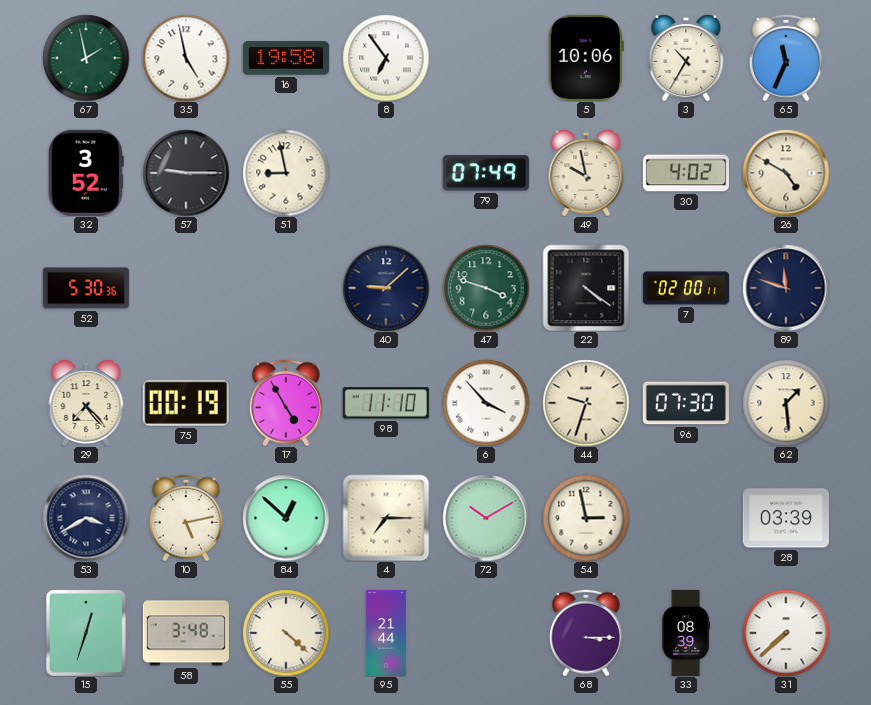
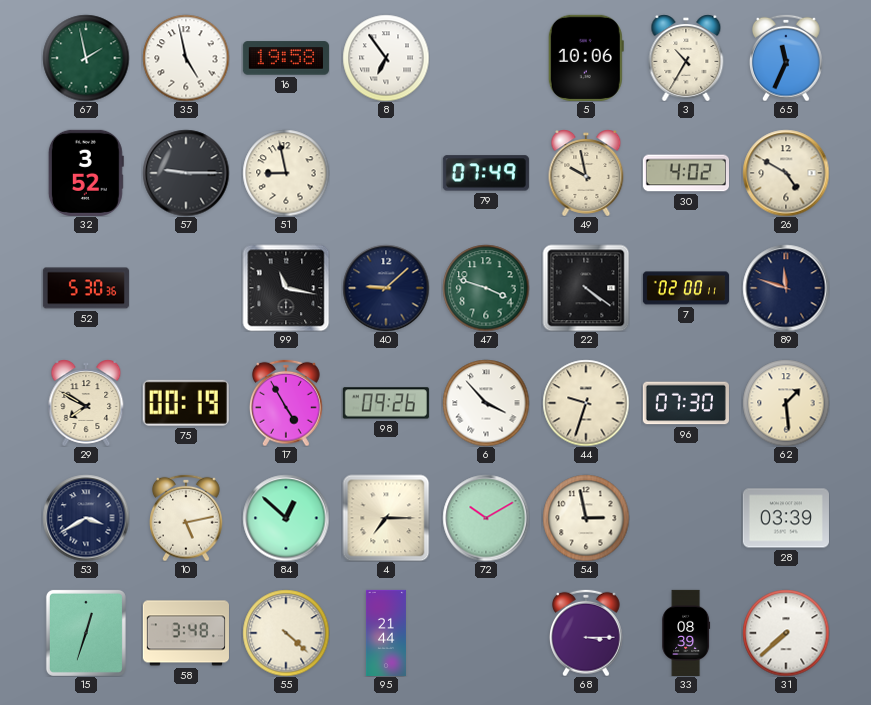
99: none -> 11:17
29: 7:23 -> 7:50
98: 11:10 -> 09:26
